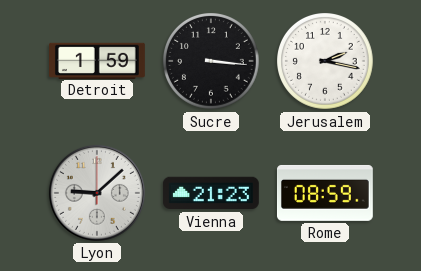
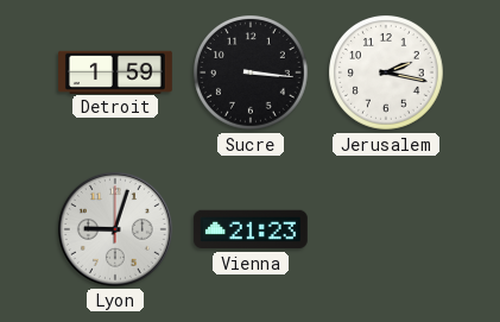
Lyon: 9:08 -> 9:03
Rome: 08:59 -> none
